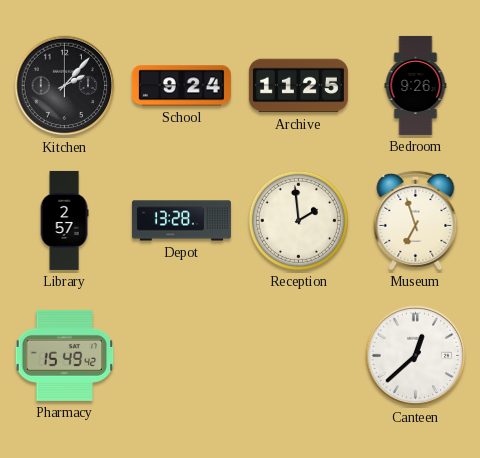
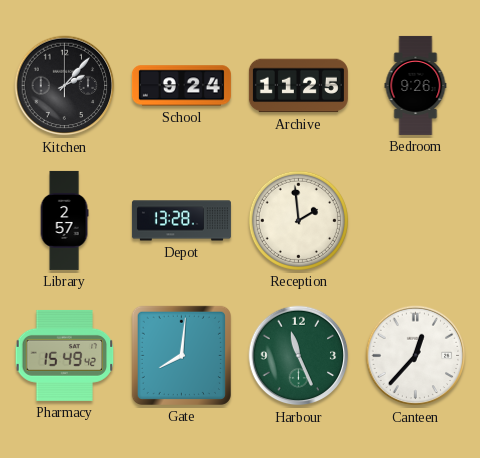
Museum: 6:57 -> none
Gate: none -> 8:01
Harbour: none -> 11:26
Canteen: 12:38 -> 12:37
